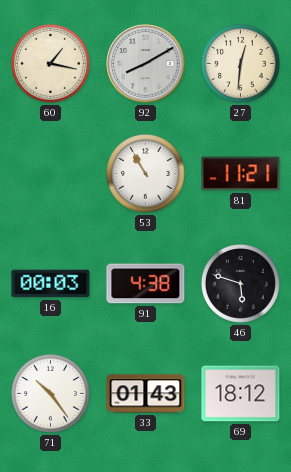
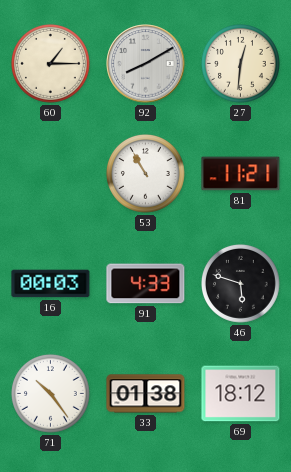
60: 1:17 -> 1:15
91: 4:38 -> 4:33
33: 01:43 -> 01:38
